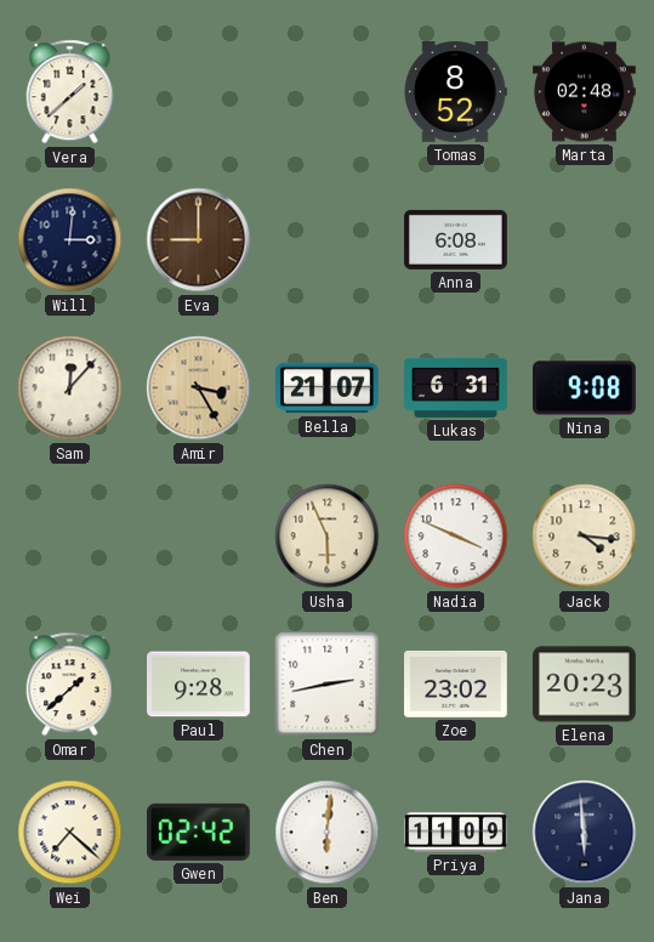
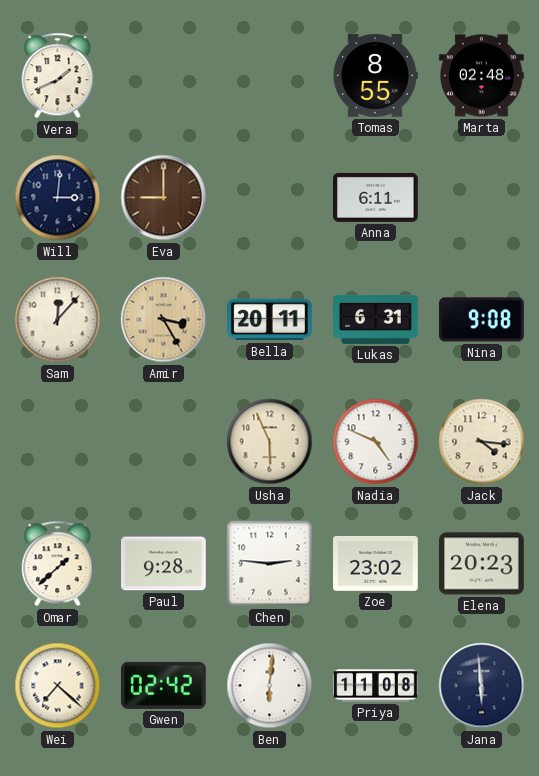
Vera: 1:38 -> 1:41
Tomas: 8:52 -> 8:55
Anna: 6:08 -> 6:11
Bella: 21:07 -> 20:11
Nadia: 3:49 -> 4:49
Chen: 2:43 -> 2:46
Priya: 11:09 -> 11:08
